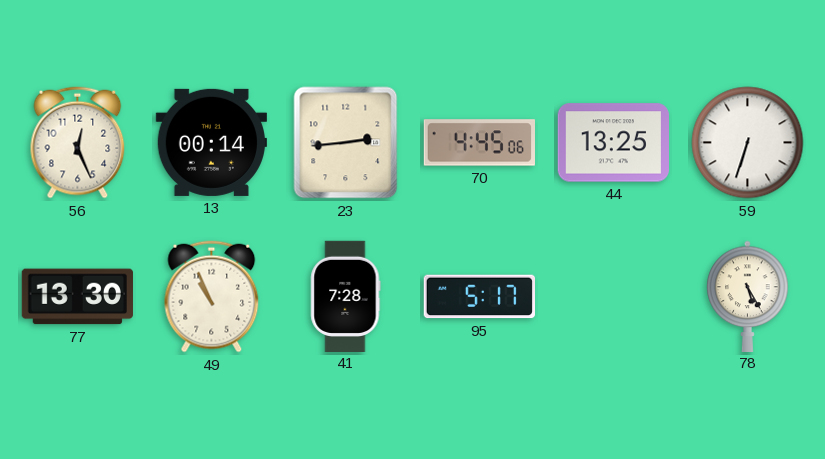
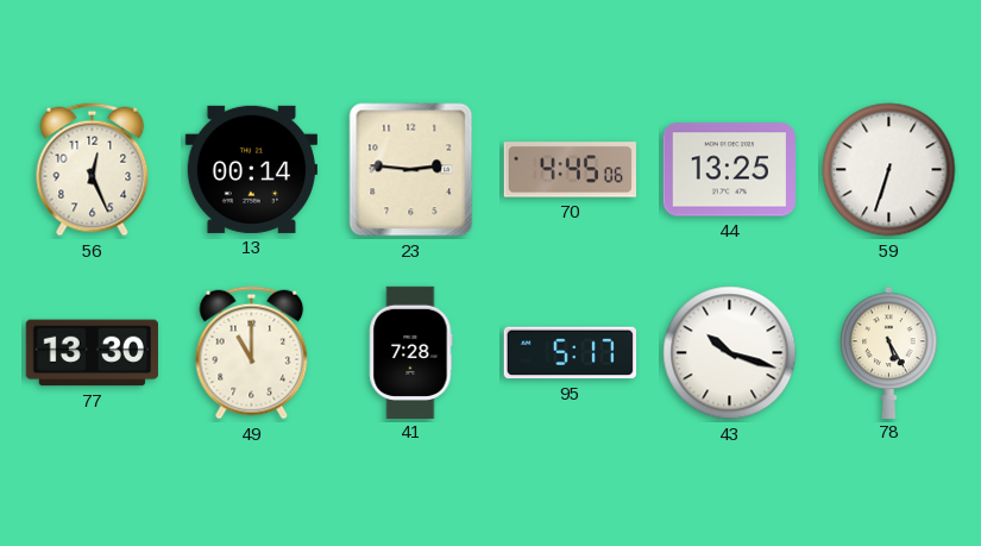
23: 2:44 -> 2:46
49: 10:56 -> 11:00
43: none -> 10:18
